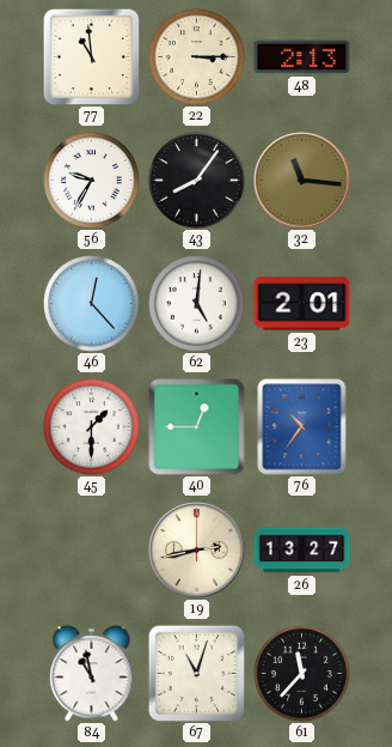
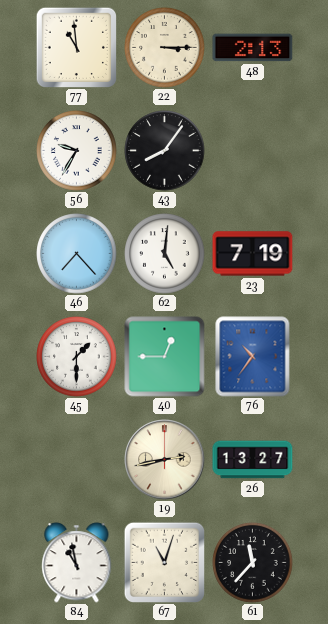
32: 11:16 -> none
46: 12:23 -> 7:23
23: 2:01 -> 7:19
